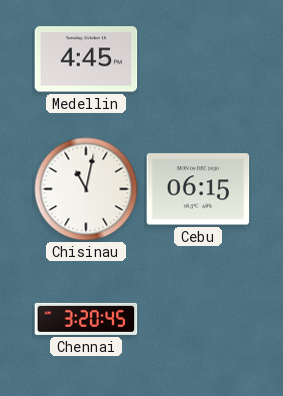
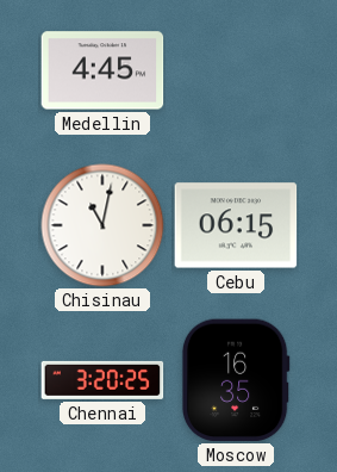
Chennai: 3:20:45 -> 3:20:25
Moscow: none -> 16:35
